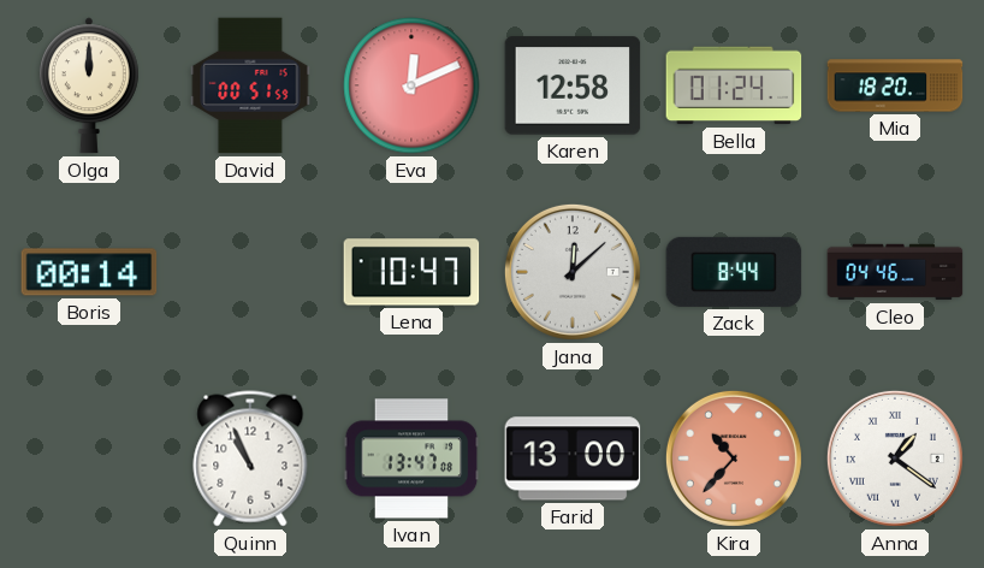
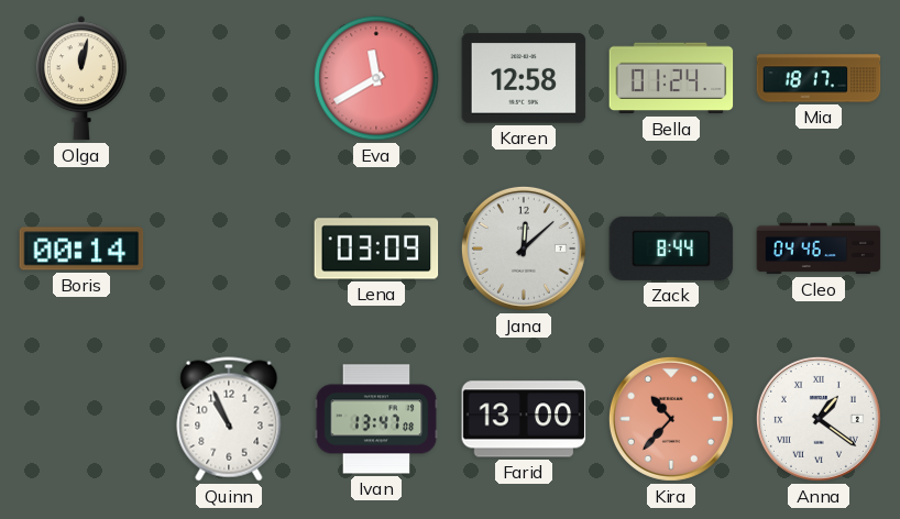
Olga: 12:00 -> 12:02
David: 00:51 -> none
Eva: 12:11 -> 11:40
Mia: 18:20 -> 18:17
Lena: 10:47 -> 03:09
